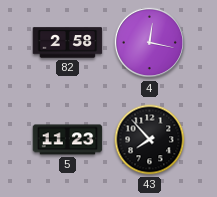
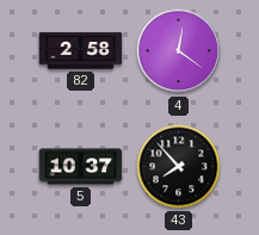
4: 12:17 -> 12:21
5: 11:23 -> 10:37
